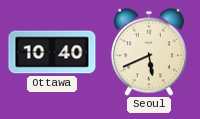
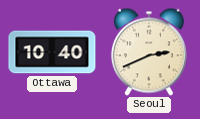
Seoul: 5:41 -> 2:41
